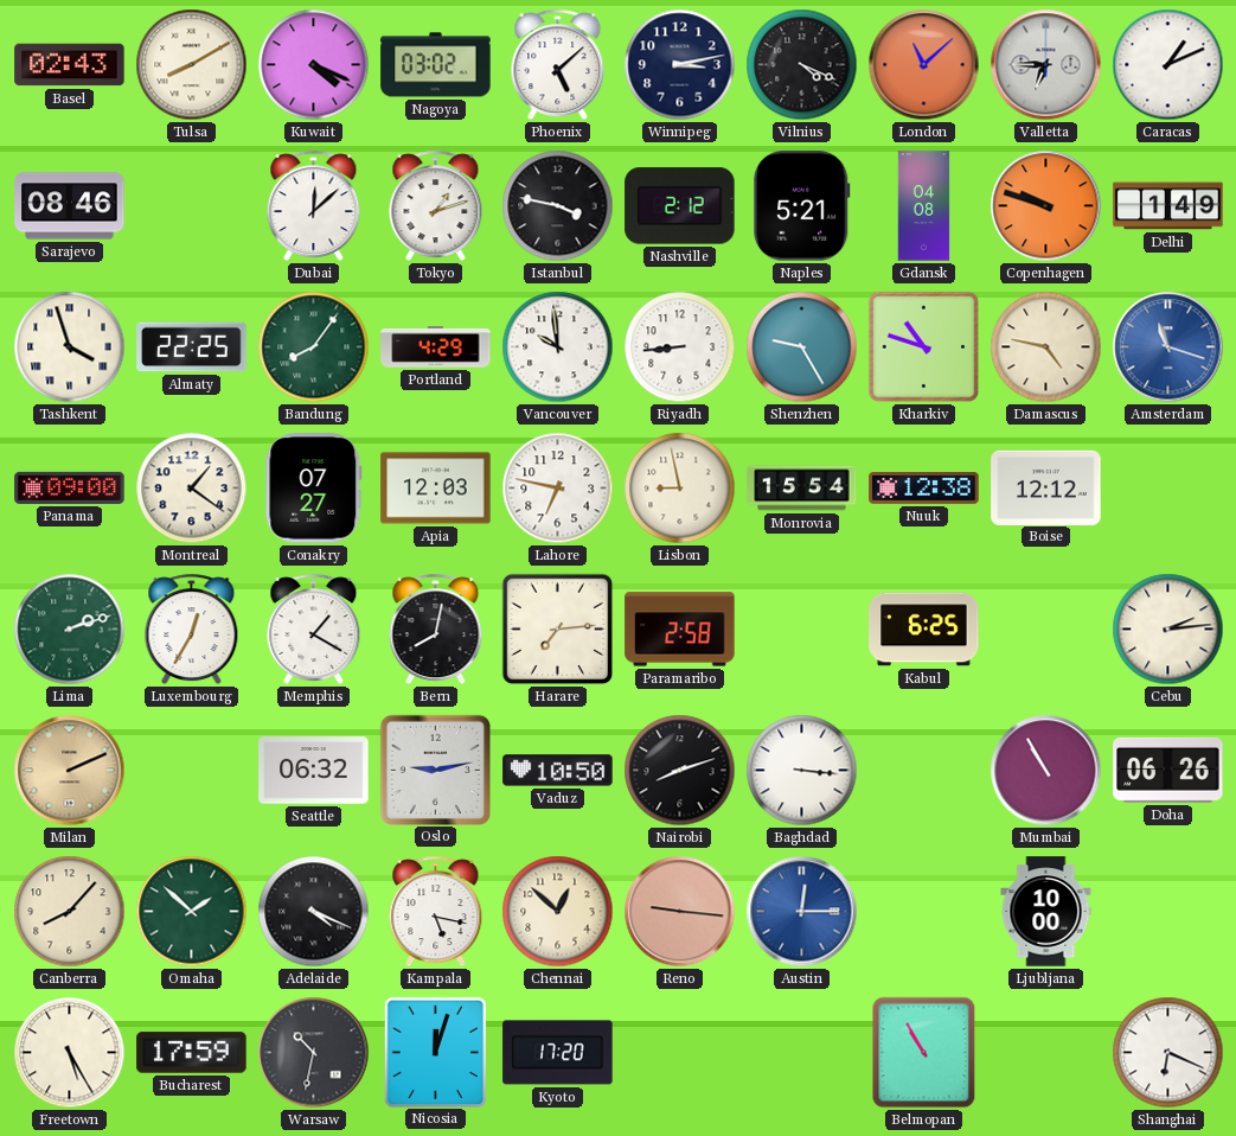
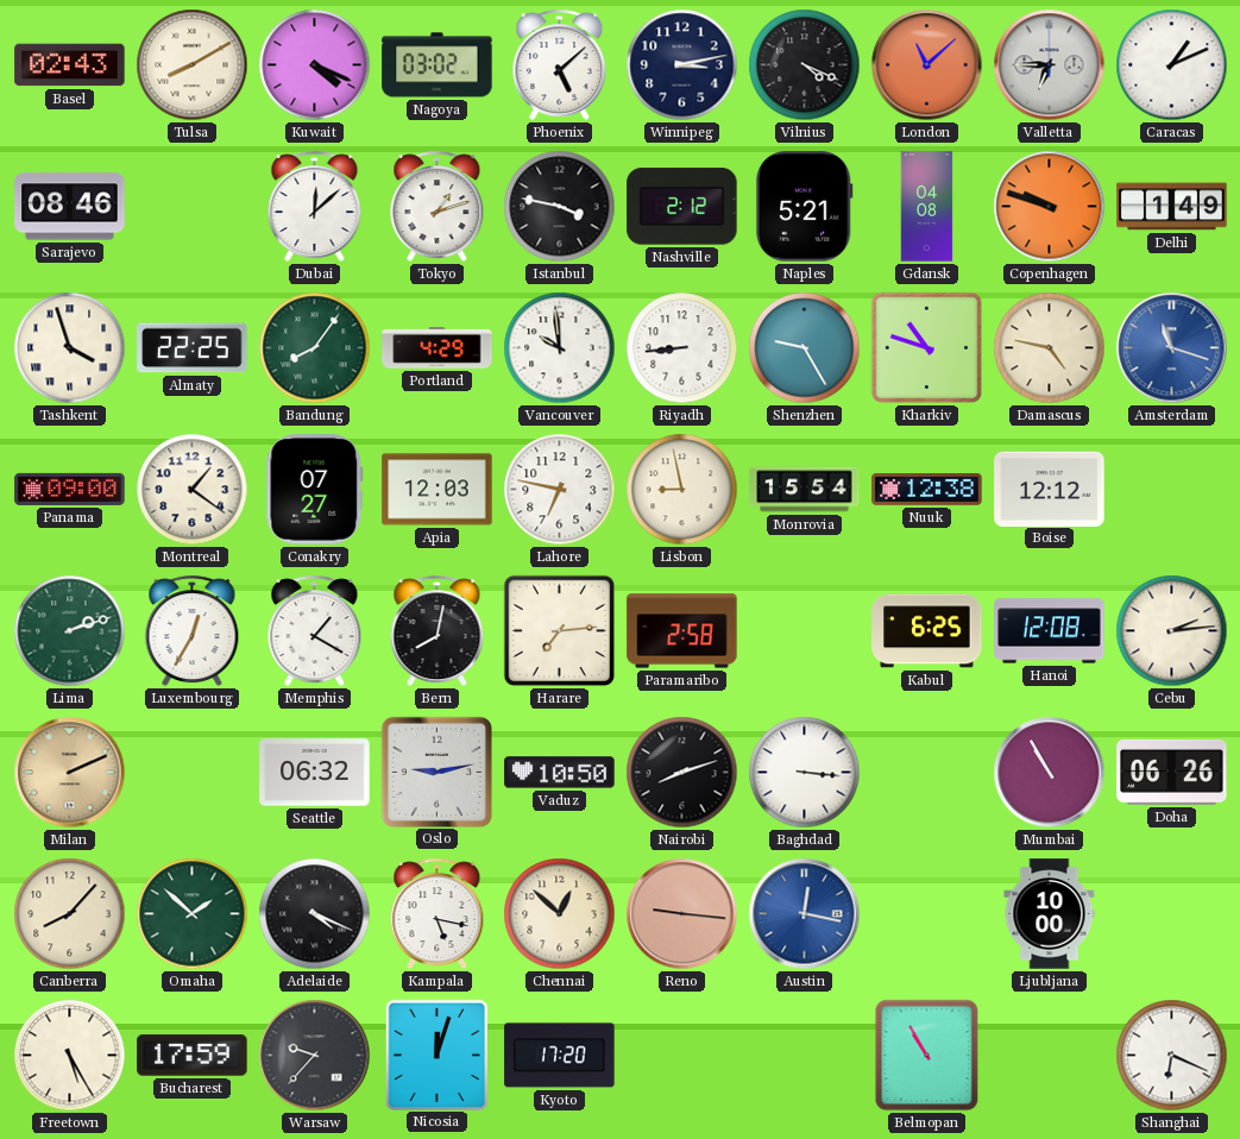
Hanoi: none -> 12:08
Austin: 12:15 -> 12:17
Warsaw: 10:32 -> 9:37
